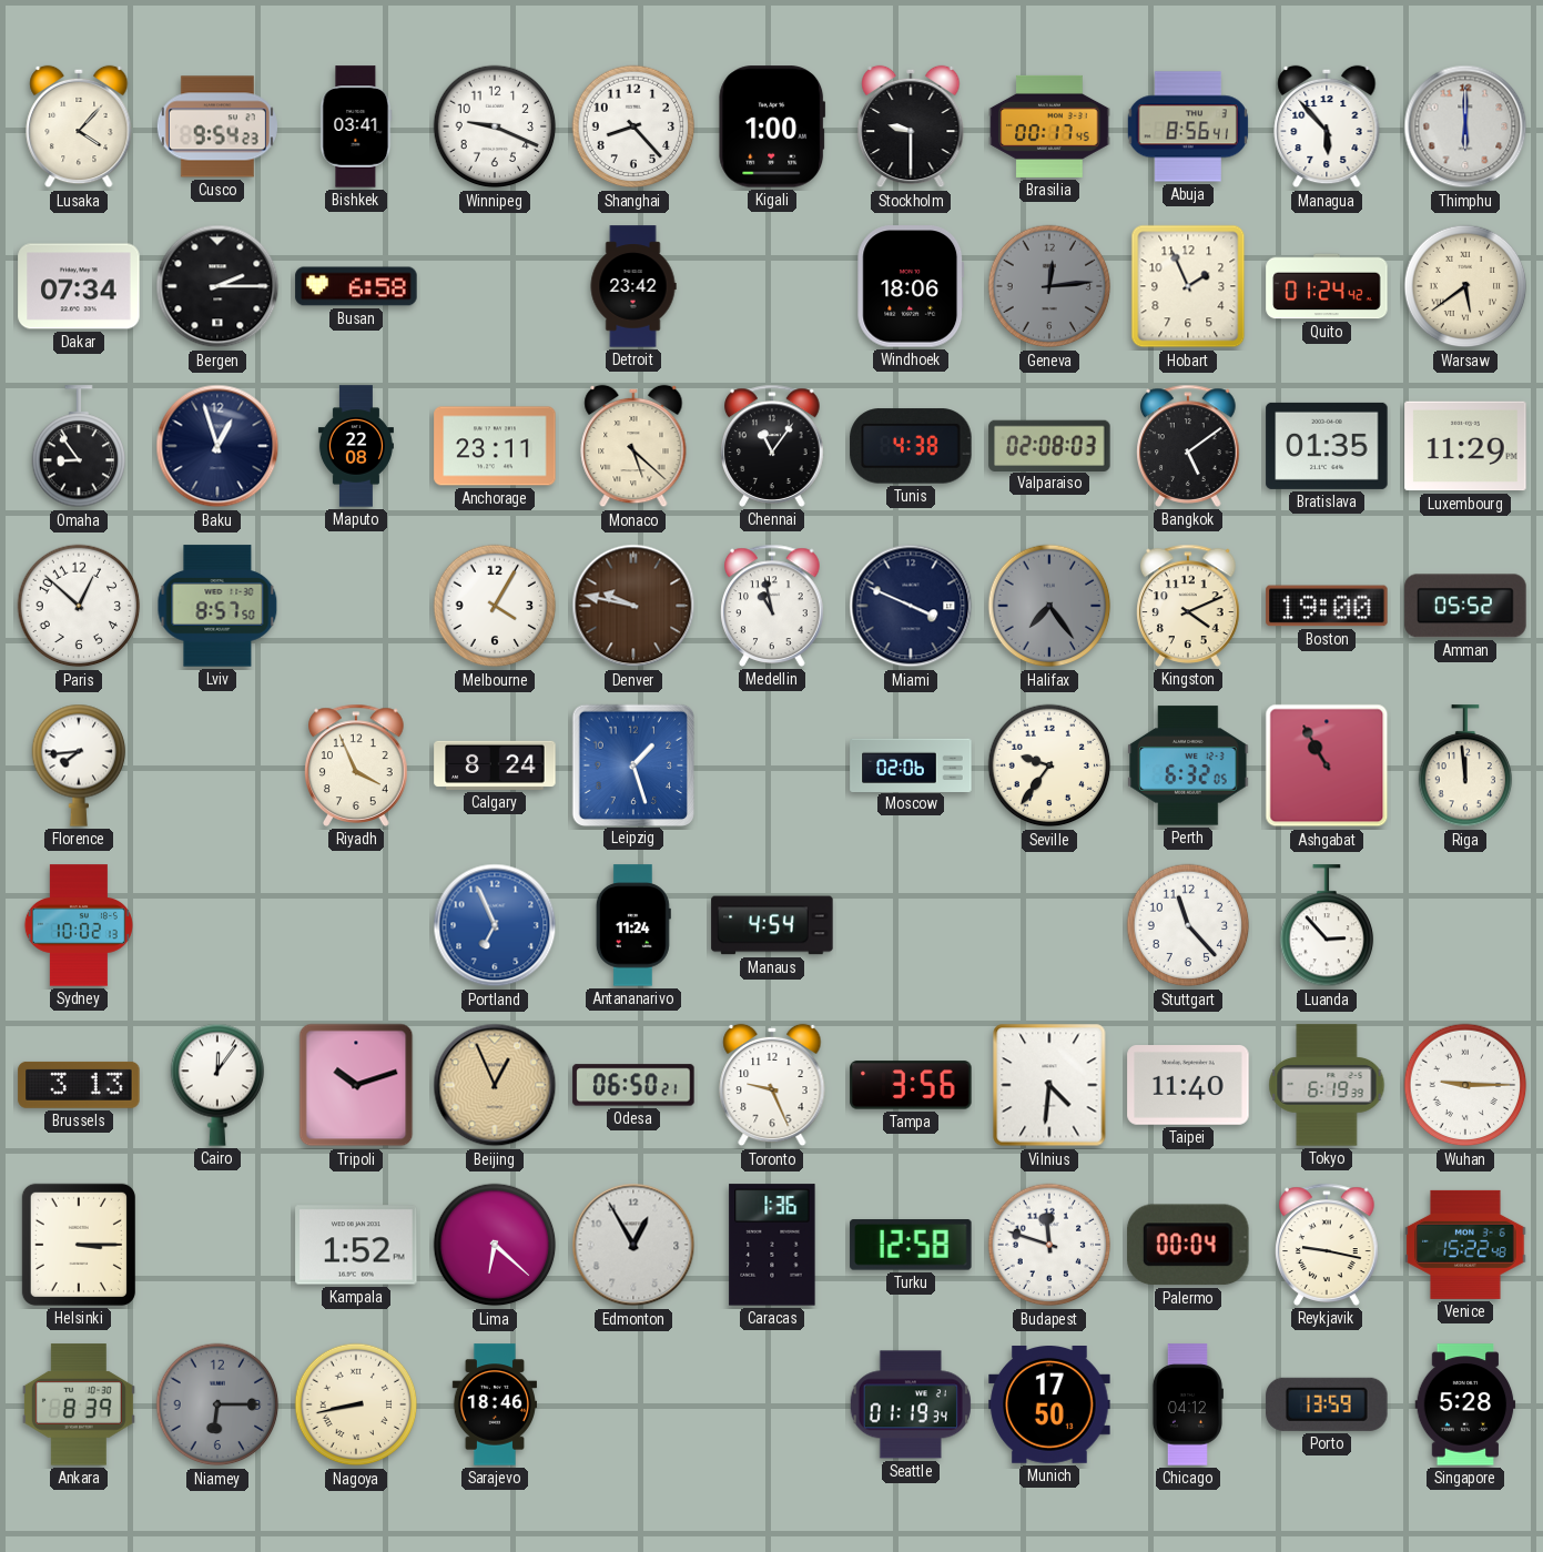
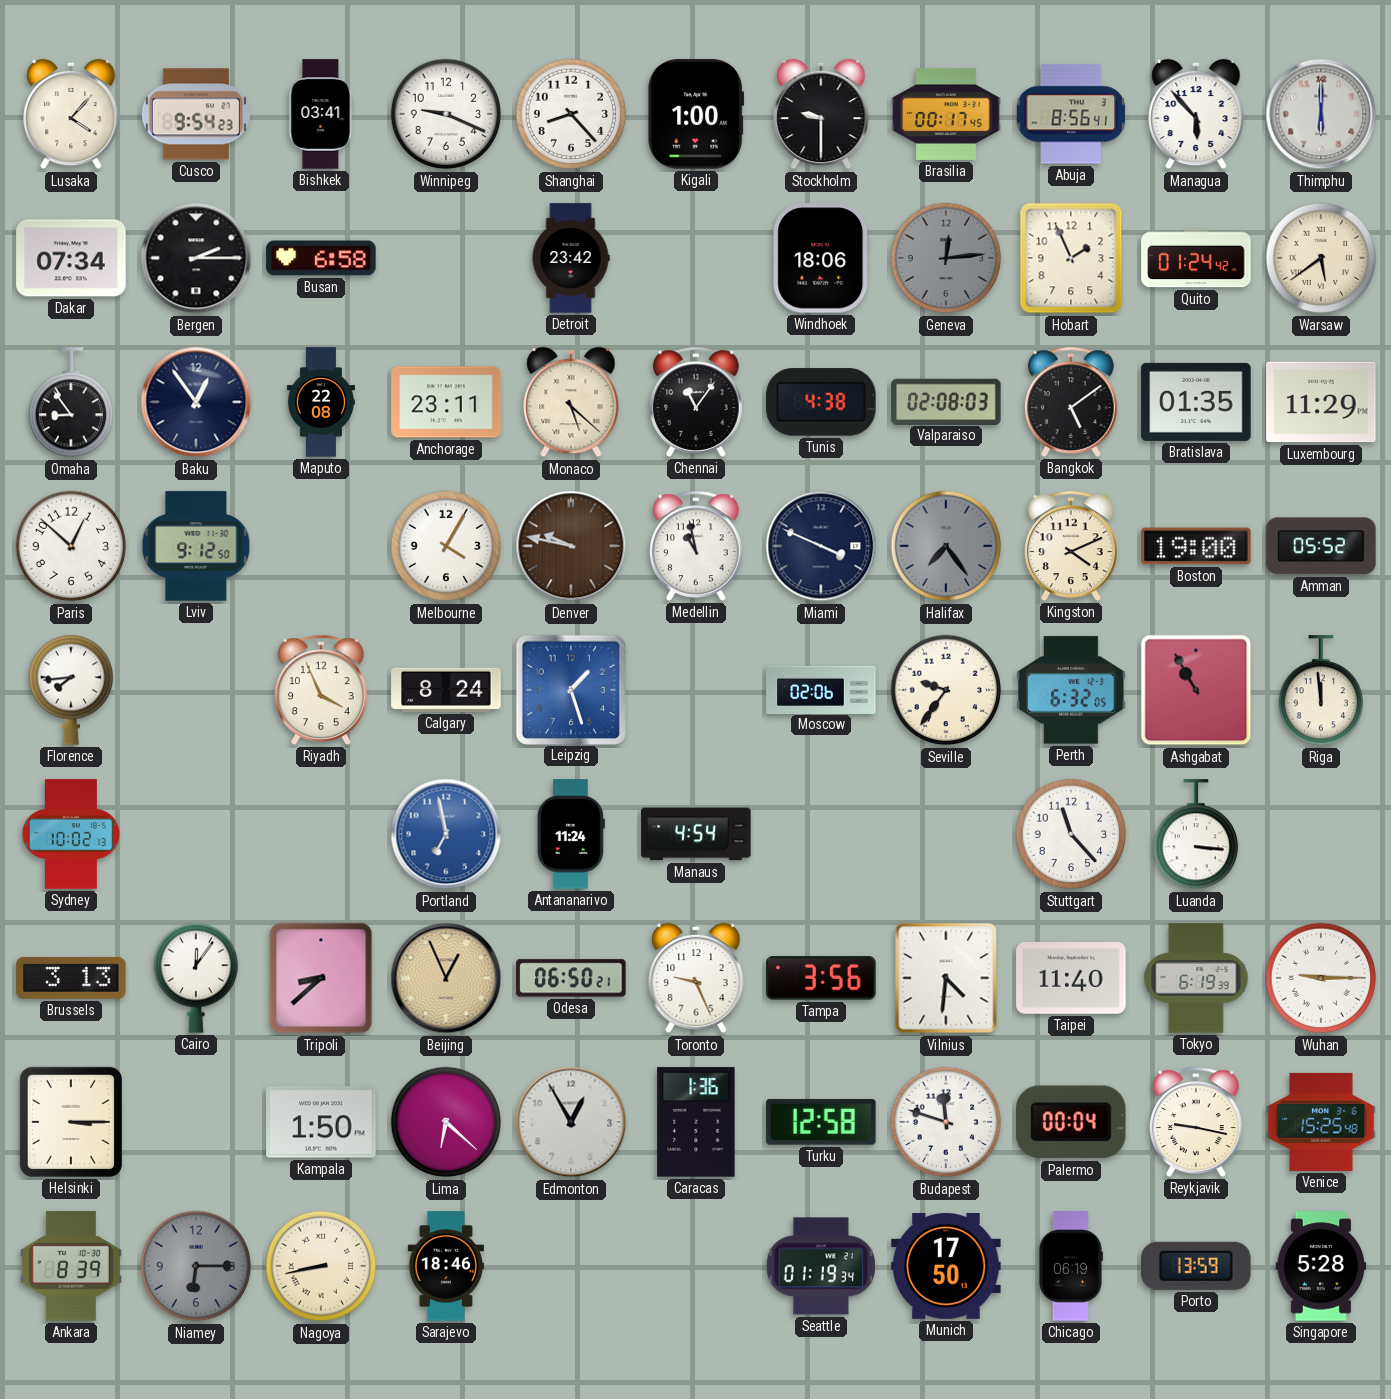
Baku: 12:57 -> 12:54
Lviv: 8:57 -> 9:12
Portland: 6:56 -> 6:58
Luanda: 2:53 -> 3:16
Tripoli: 10:12 -> 8:38
Kampala: 1:52 -> 1:50
Venice: 15:22 -> 15:25
Chicago: 04:12 -> 06:19
